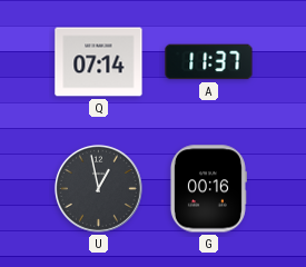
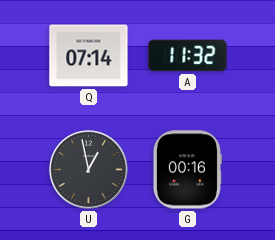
A: 11:37 -> 11:32
